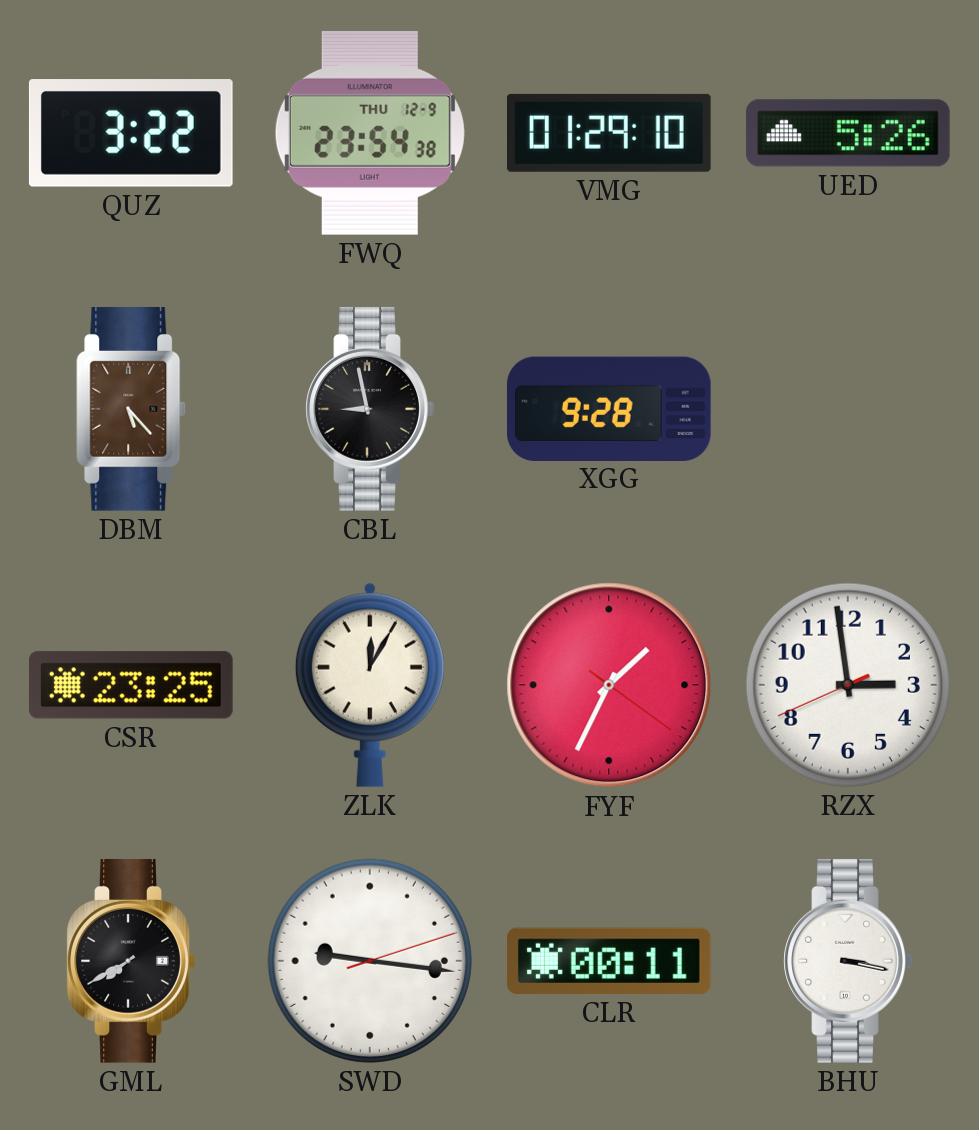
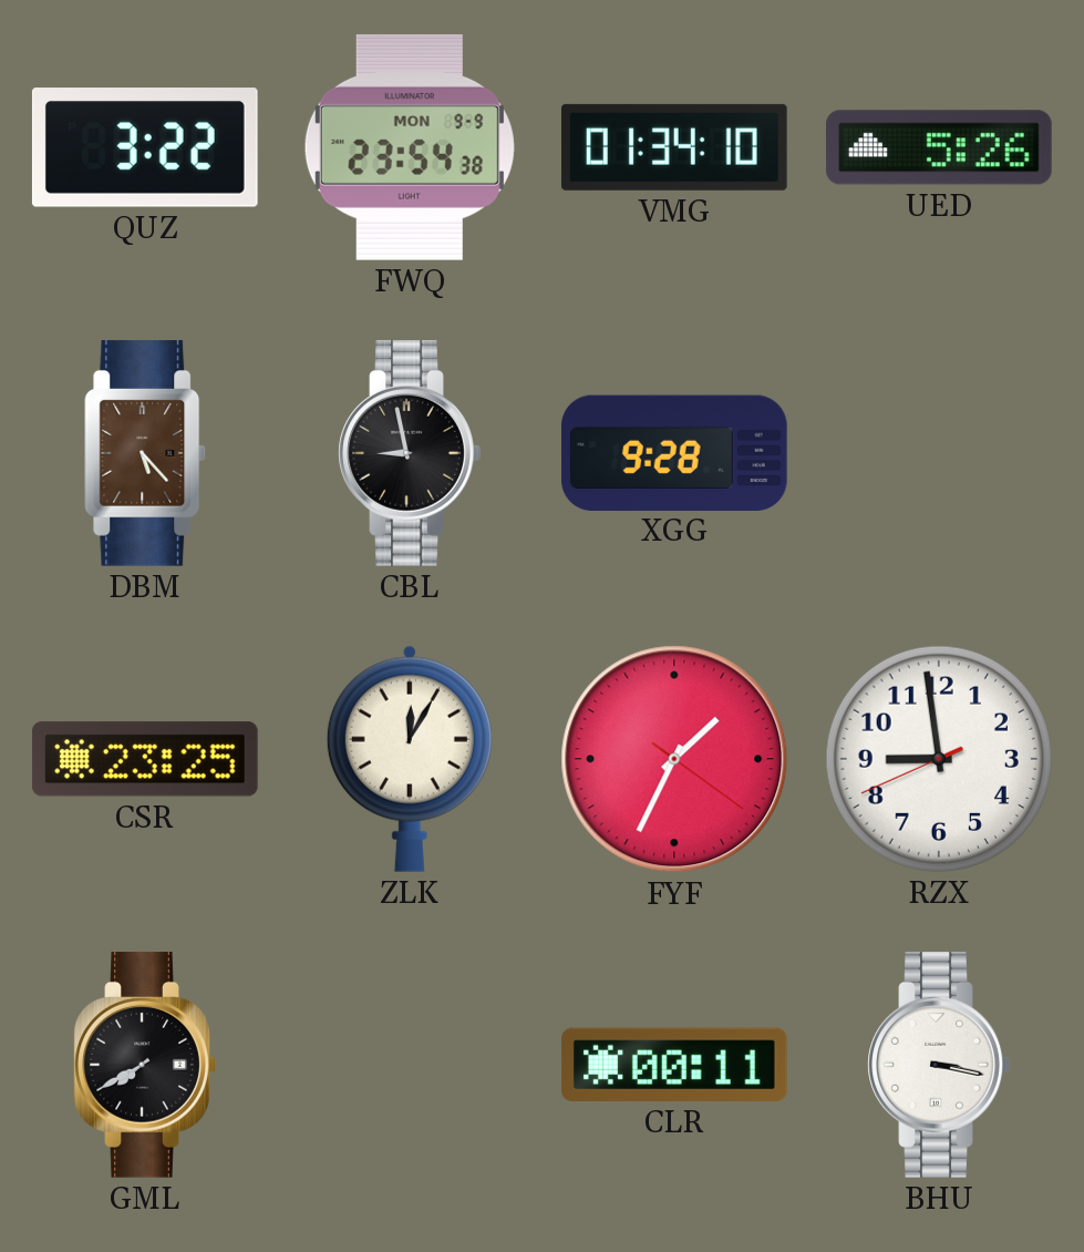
FWQ date: THU 12-9 -> MON 9-9
VMG: 01:29 -> 01:34
RZX: 2:58 -> 8:58
SWD: 9:16 -> none
